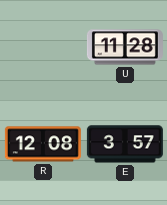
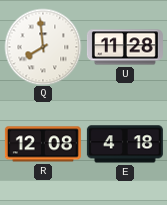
Q: none -> 7:59
E: 3:57 -> 4:18
